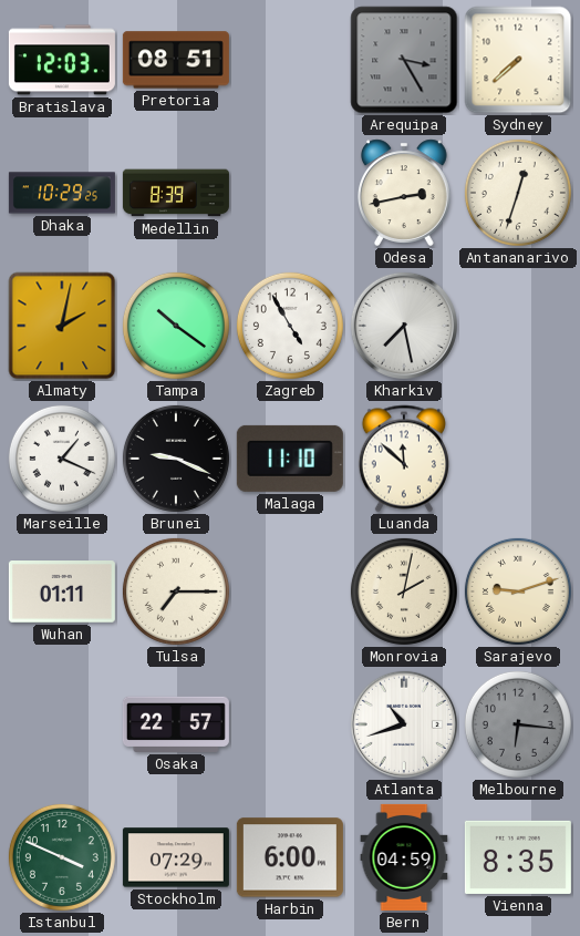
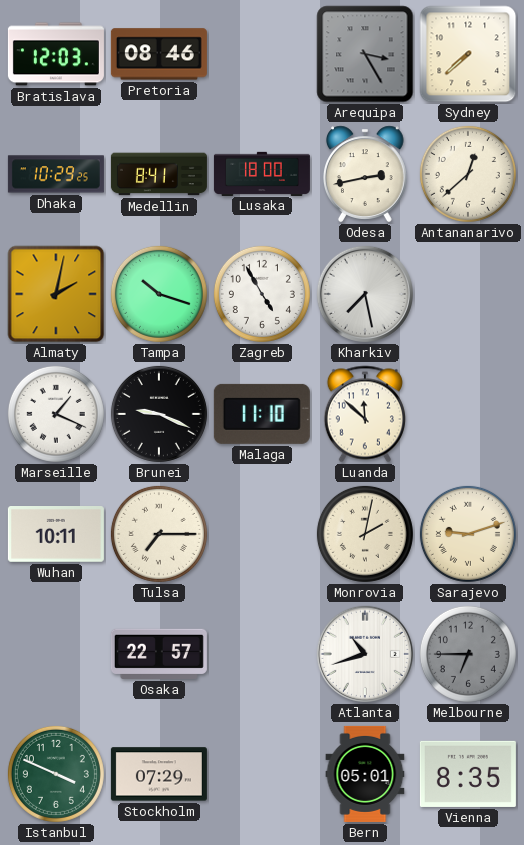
Pretoria: 08:51 -> 08:46
Medellin: 8:39 -> 8:41
Lusaka: none -> 18:00
Antananarivo: 12:33 -> 12:38
Tampa: 10:21 -> 10:18
Wuhan: 01:11 -> 10:11
Melbourne: 6:16 -> 6:45
Harbin: 6:00 -> none
Bern: 04:59 -> 05:01
